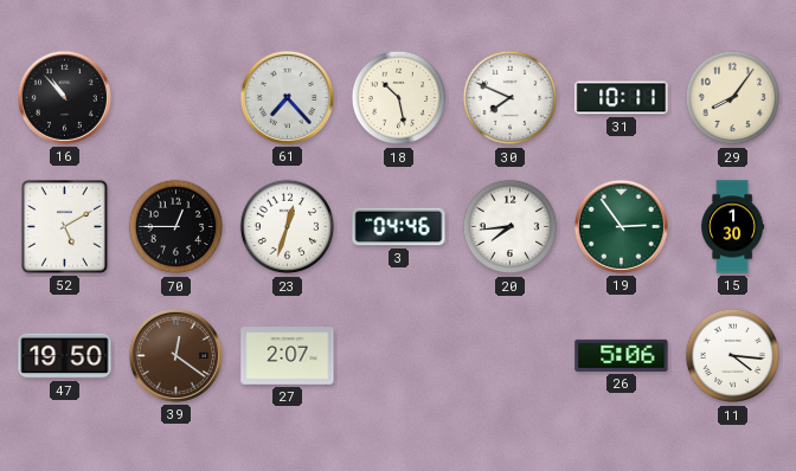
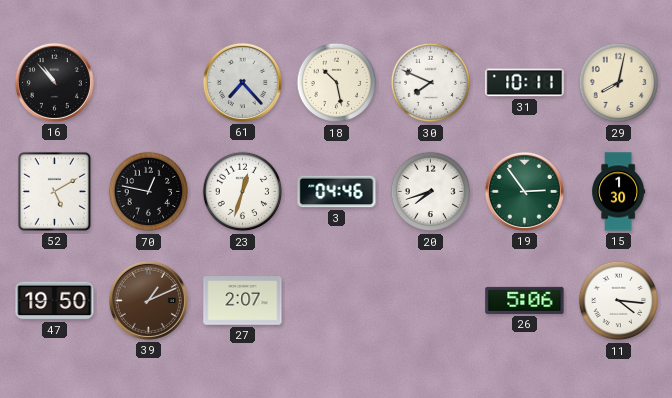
29: 8:06 -> 8:02
70: 12:45 -> 12:47
20: 7:44 -> 7:42
39: 12:21 -> 1:11
